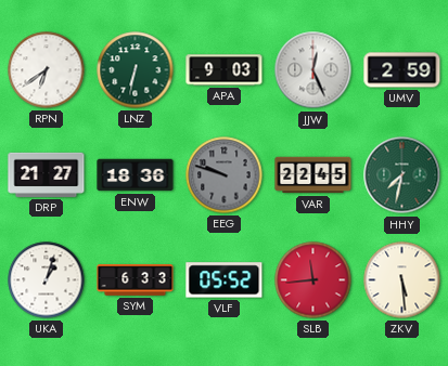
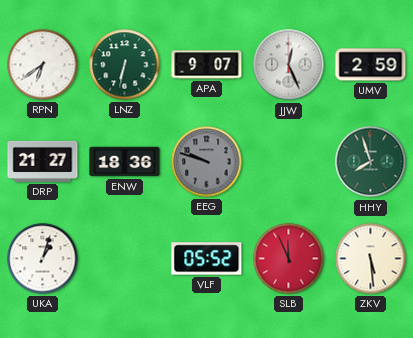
APA: 9:03 -> 9:07
VAR: 22:45 -> none
HHY: 7:32 -> 7:57
SYM: 6:33 -> none
SLB: 11:44 -> 11:56
